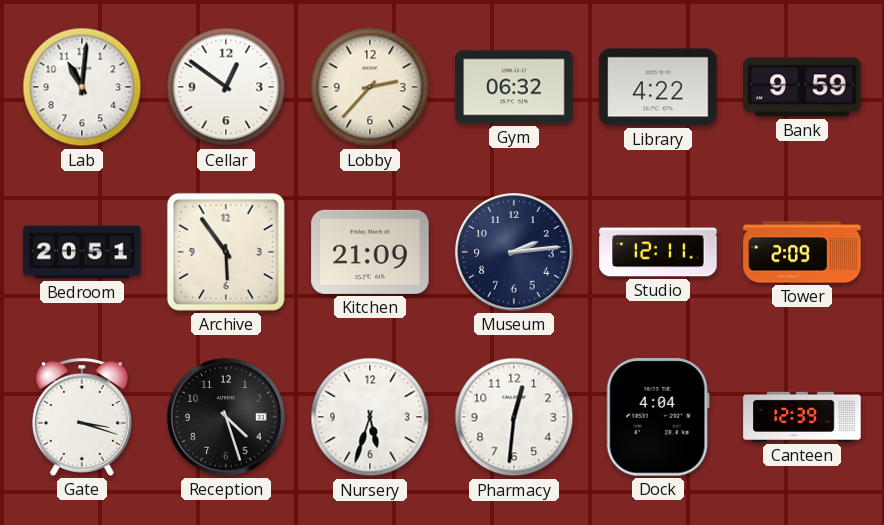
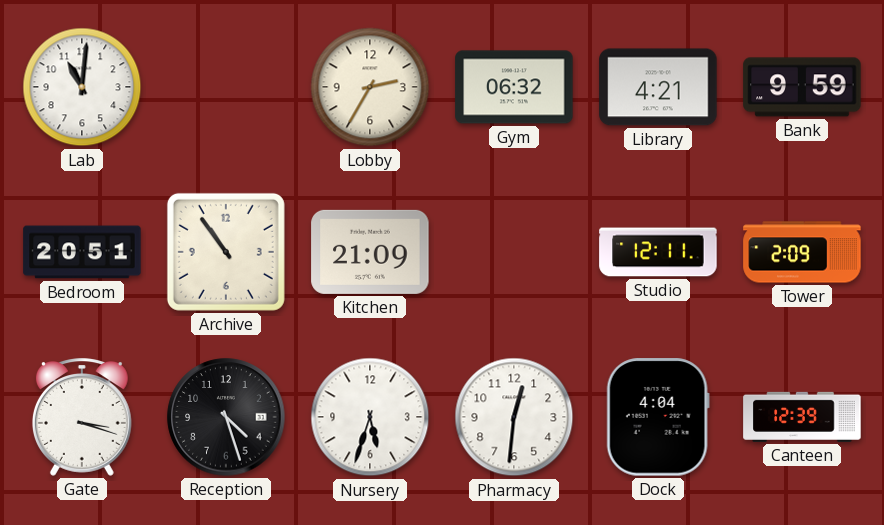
Cellar: 12:51 -> none
Lobby: 2:37 -> 2:35
Library: 4:22 -> 4:21
Archive: 5:54 -> 10:54
Museum: 2:14 -> none
